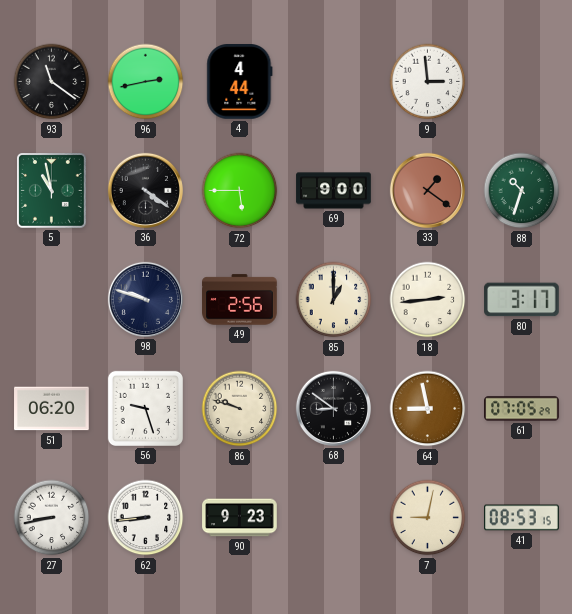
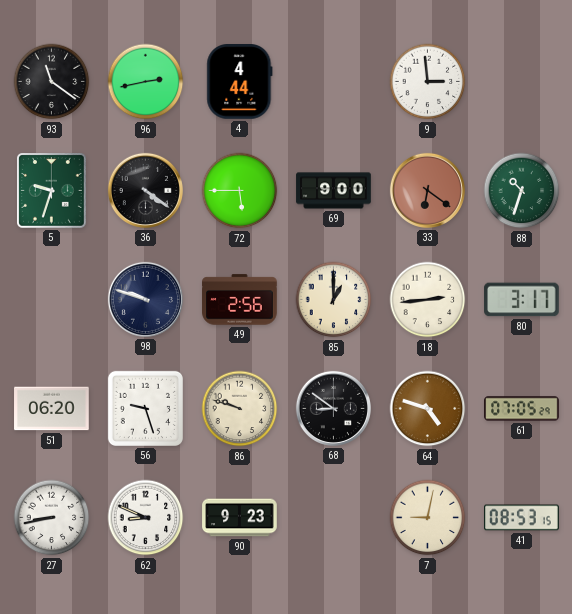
5: 10:58 -> 9:33
33: 1:21 -> 6:21
64: 8:58 -> 4:48
62: 8:44 -> 8:49
